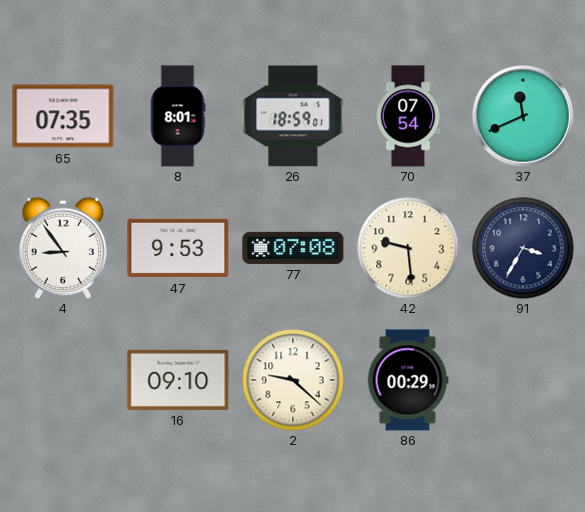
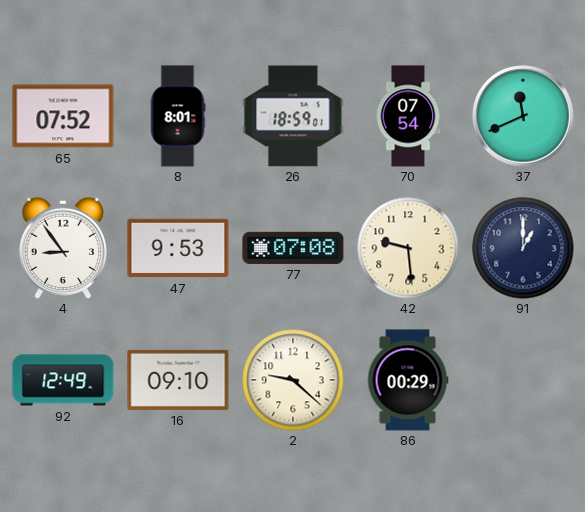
65: 07:35 -> 07:52
91: 3:35 -> 1:00
92: none -> 12:49
